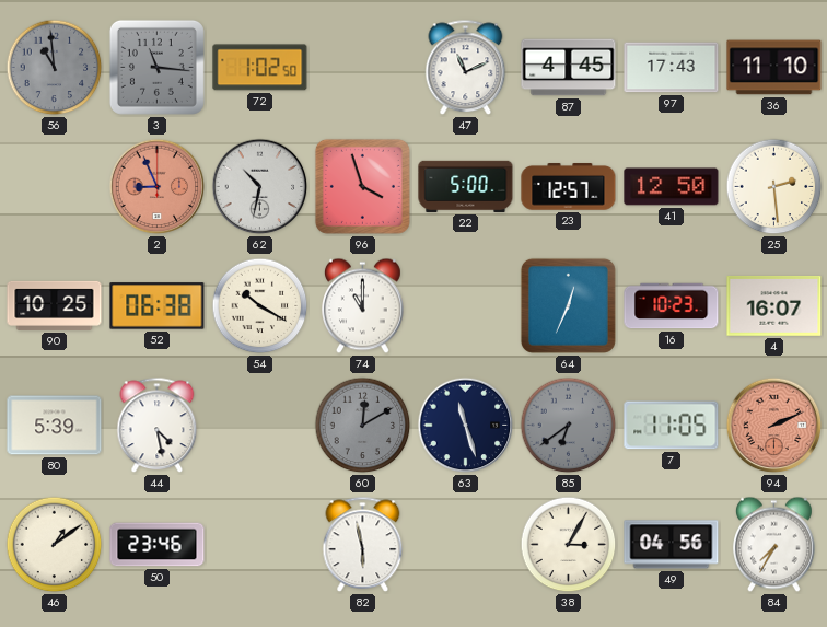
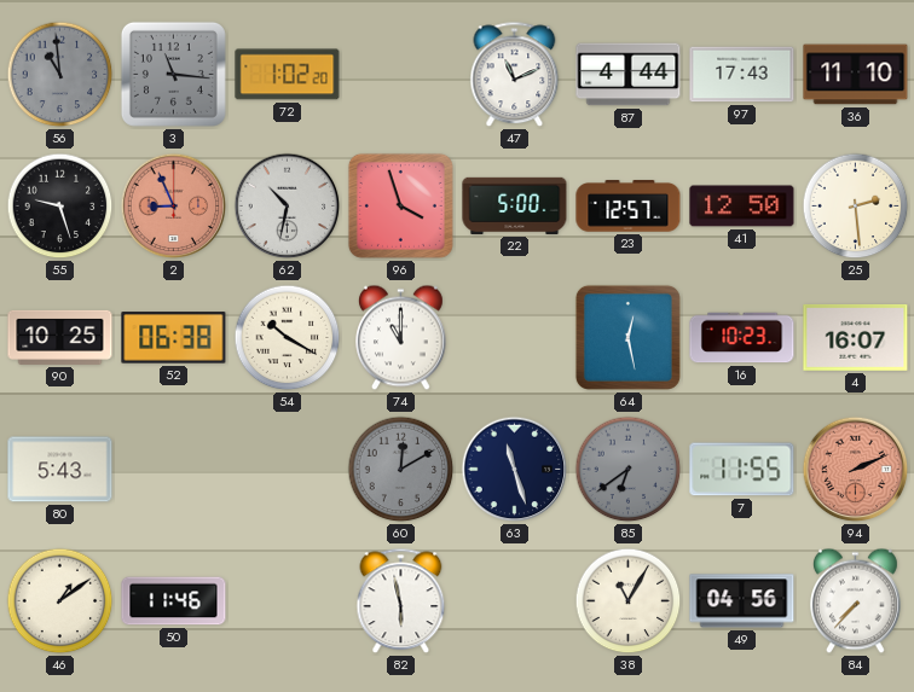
72: 1:02:50 -> 1:02:20
87: 4:45 -> 4:44
55: none -> 9:27
64: 12:34 -> 12:28
80: 5:39 -> 5:43
44: 4:28 -> none
7: 11:05 -> 11:55
50: 23:46 -> 11:46
38: 3:05 -> 11:05
84: 7:35 -> 7:37
